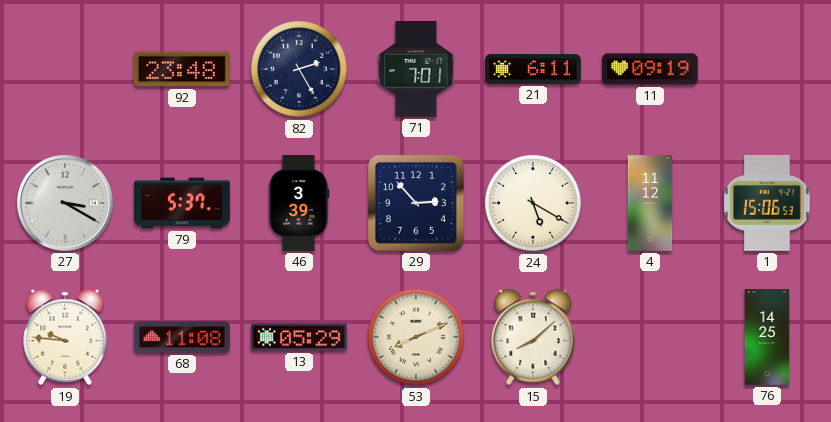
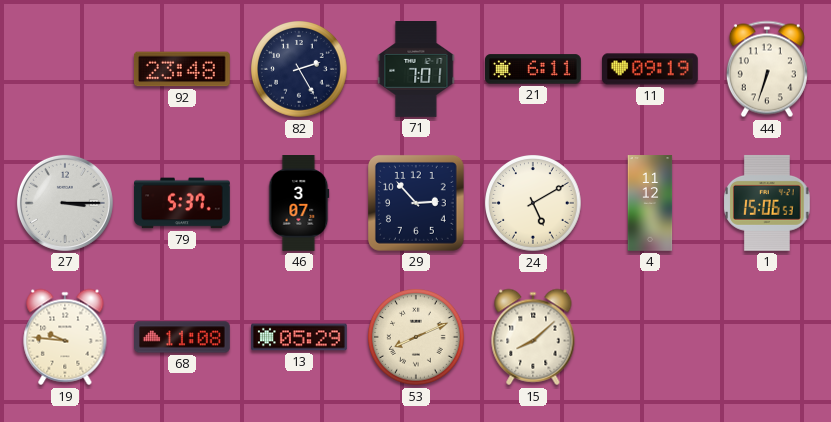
44: none -> 6:33
27: 3:20 -> 3:15
46: 3:39 -> 3:07
24: 5:20 -> 5:10
76: 14:25 -> none
